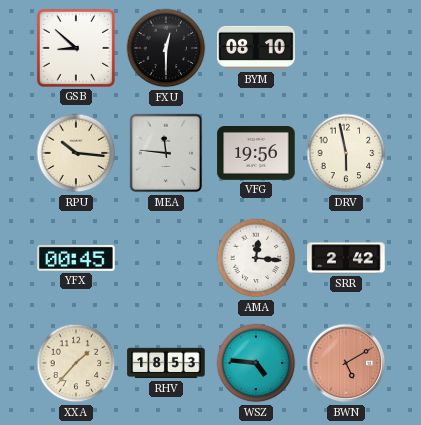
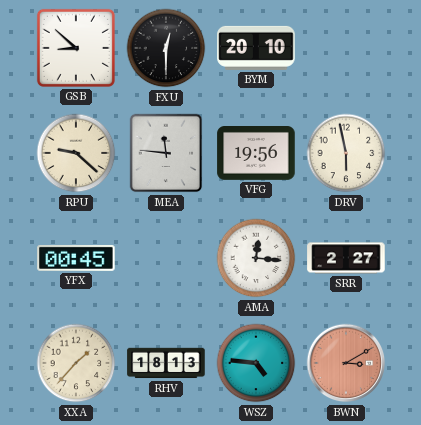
BYM: 08:10 -> 20:10
RPU: 10:16 -> 9:22
SRR: 2:42 -> 2:27
RHV: 18:53 -> 18:13
BWN: 5:10 -> 3:10
